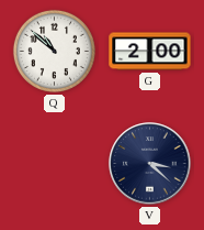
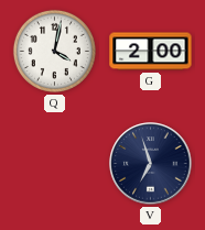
Q: 10:52 -> 4:02
V: 3:22 -> 6:57
